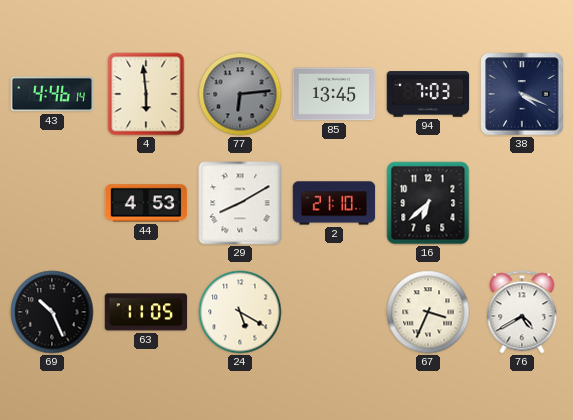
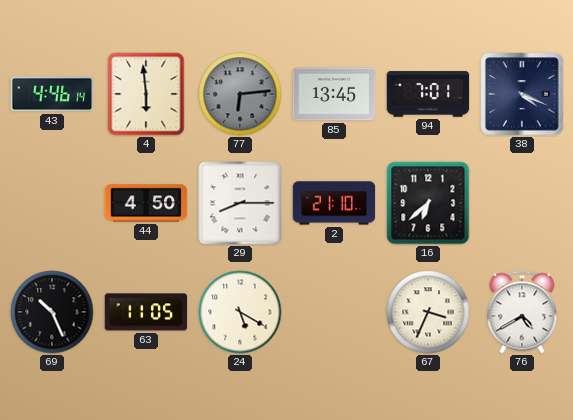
94: 7:03 -> 7:01
44: 4:53 -> 4:50
29: 8:10 -> 8:15
